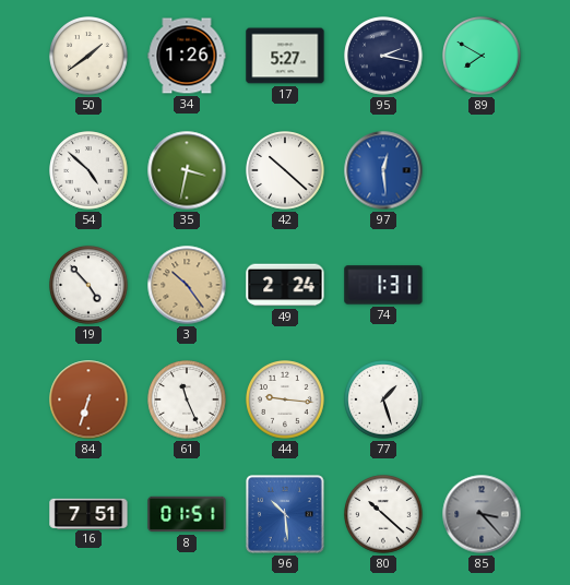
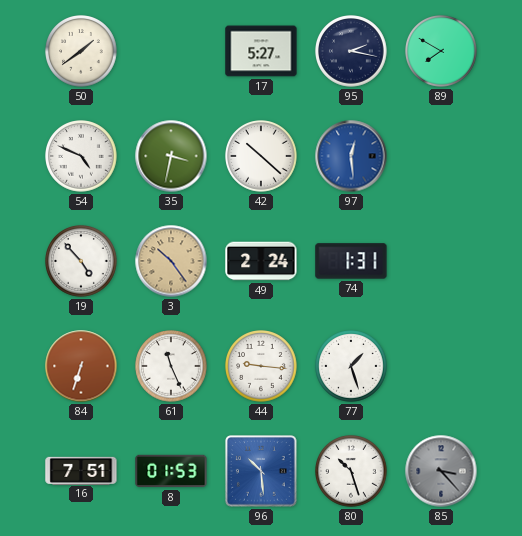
34: 1:26 -> none
54: 4:52 -> 4:49
8: 01:51 -> 01:53
80: 10:22 -> 10:27
